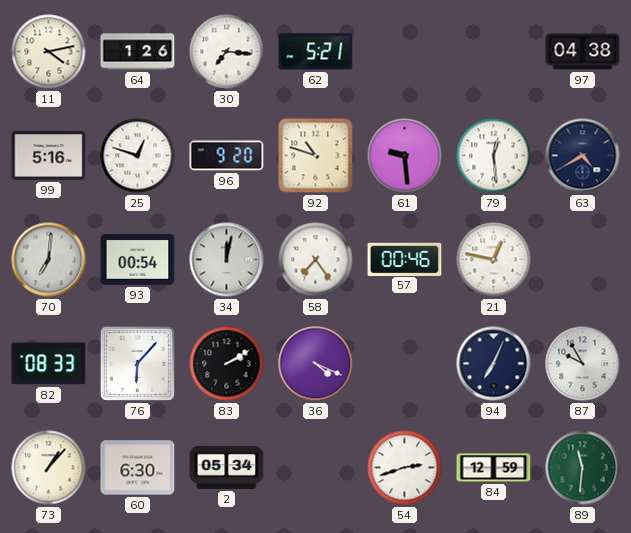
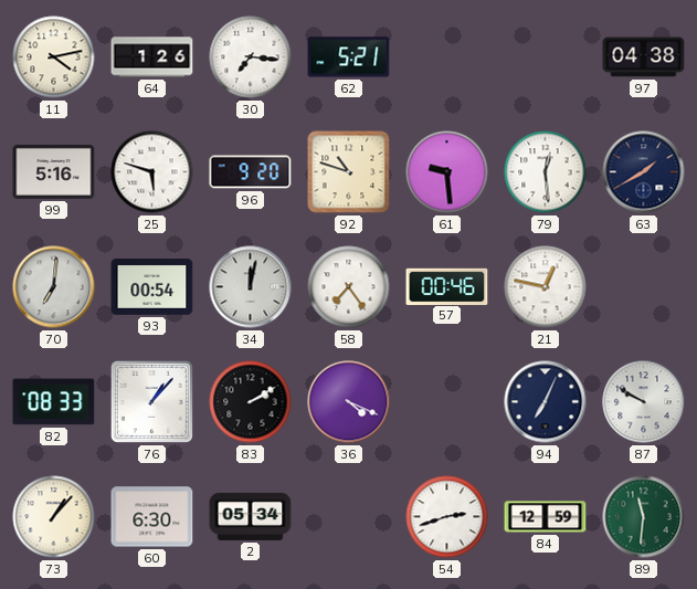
25: 12:48 -> 5:48
63: 4:40 -> 1:40
76: 6:07 -> 1:07
87: 9:55 -> 9:50
